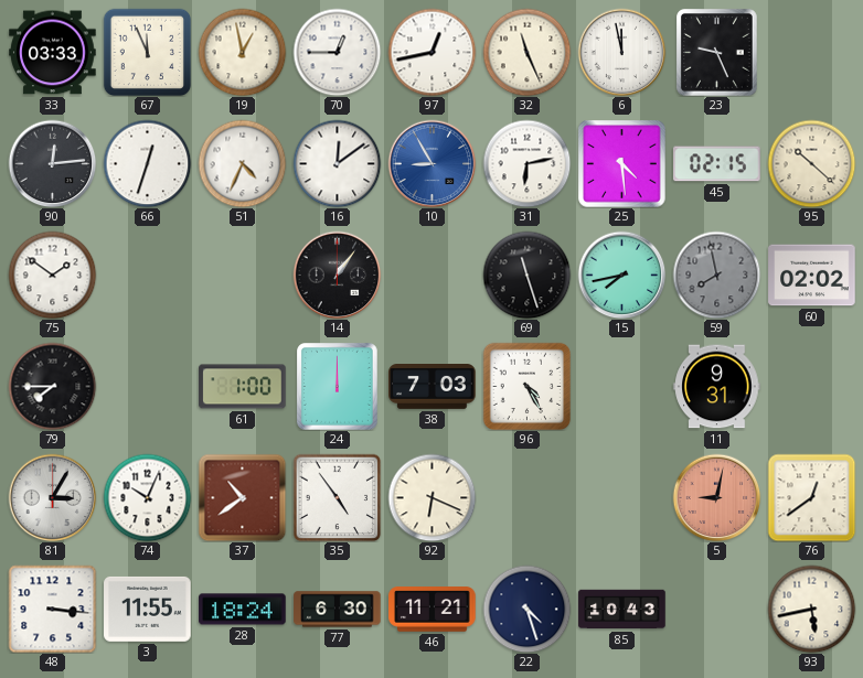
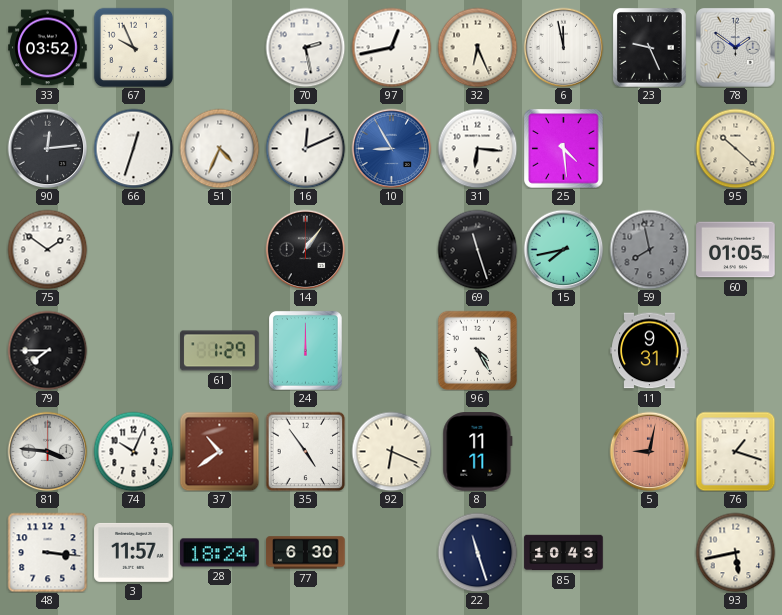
33: 03:33 -> 03:52
67: 11:56 -> 9:56
19: 12:58 -> none
70: 12:45 -> 2:28
32: 11:26 -> 6:26
78: none -> 1:51
16: 12:09 -> 12:11
31: 6:13 -> 6:16
45: 02:15 -> none
60: 02:02 -> 01:05
61: 1:00 -> 1:29
38: 7:03 -> none
81: 3:05 -> 3:46
8: none -> 11:11
76: 12:39 -> 1:18
3: 11:55 -> 11:57
46: 11:21 -> none
22: 4:27 -> 11:27
